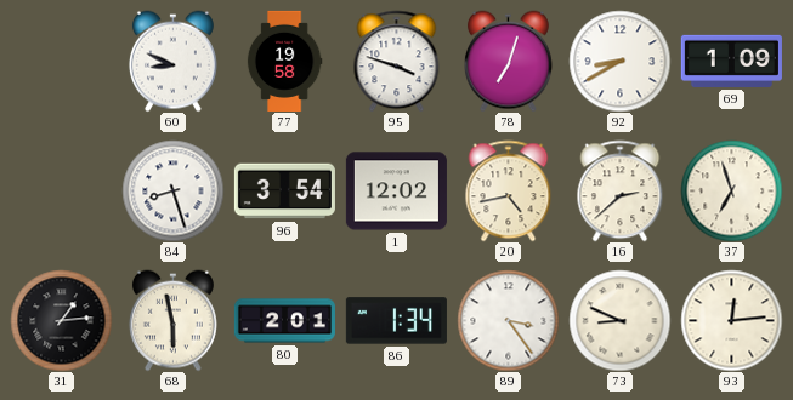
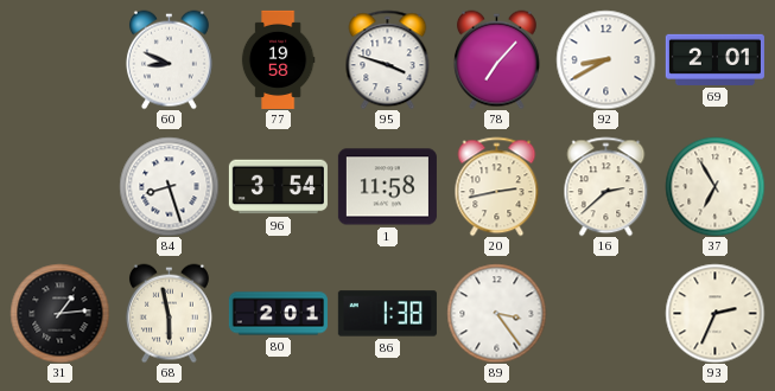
78: 7:03 -> 7:07
69: 1:09 -> 2:01
1: 12:02 -> 11:58
20: 4:43 -> 2:43
37: 6:57 -> 6:55
86: 1:34 -> 1:38
73: 8:49 -> none
93: 12:14 -> 2:34
